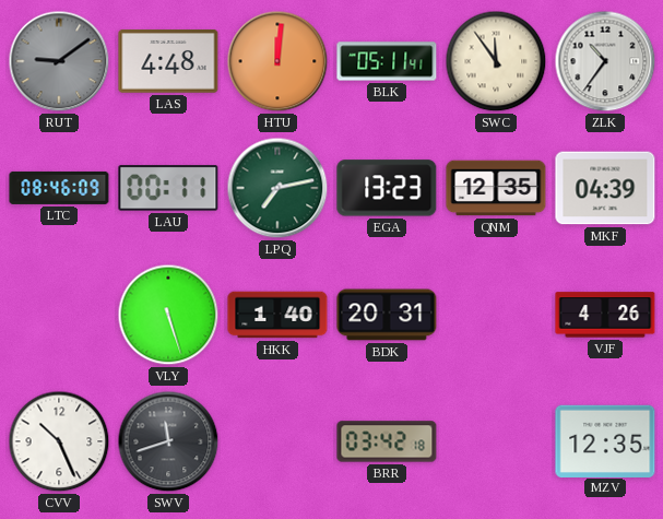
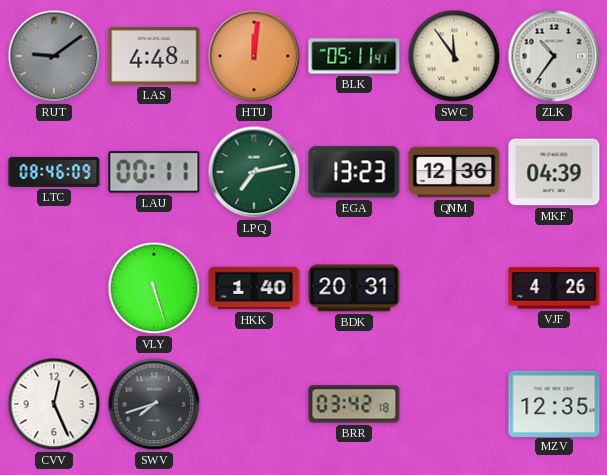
QNM: 12:35 -> 12:36
CVV: 10:26 -> 12:26
SWV: 11:42 -> 7:42
